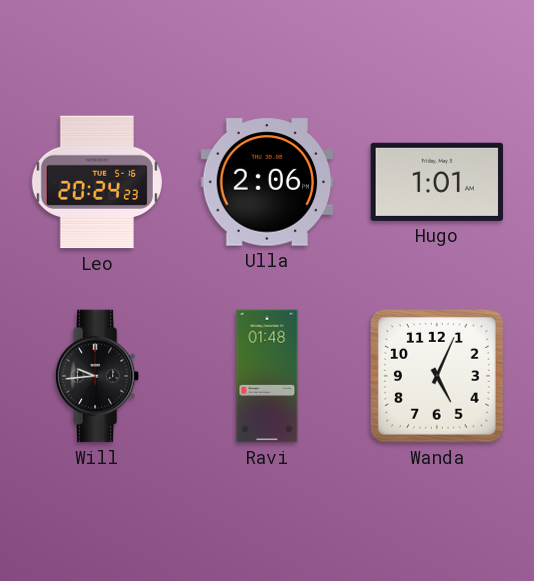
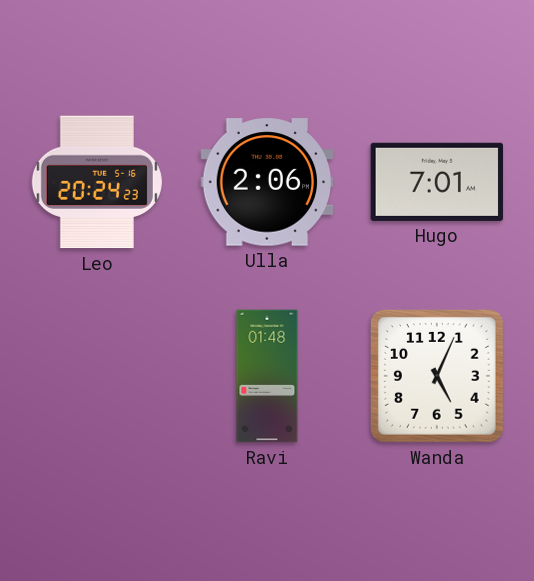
Hugo: 1:01 -> 7:01
Will: 9:44 -> none
